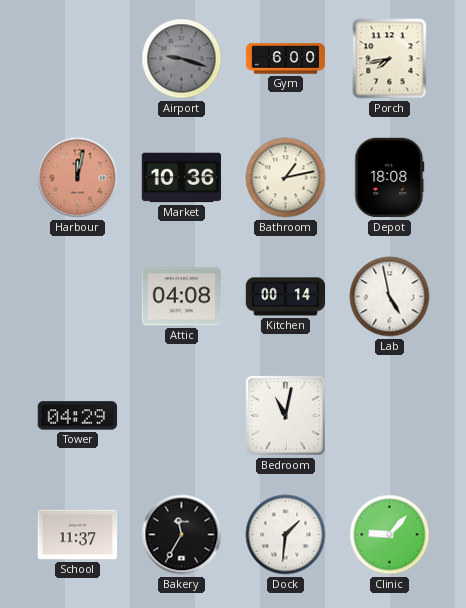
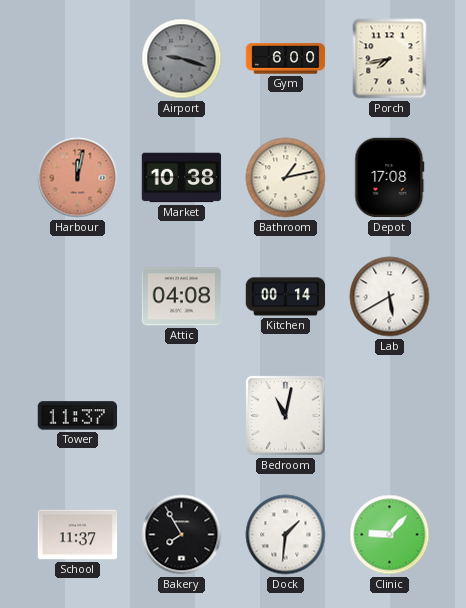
Market: 10:36 -> 10:38
Depot: 18:08 -> 17:08
Lab: 4:58 -> 5:40
Tower: 04:29 -> 11:37
Bakery: 11:35 -> 7:55
